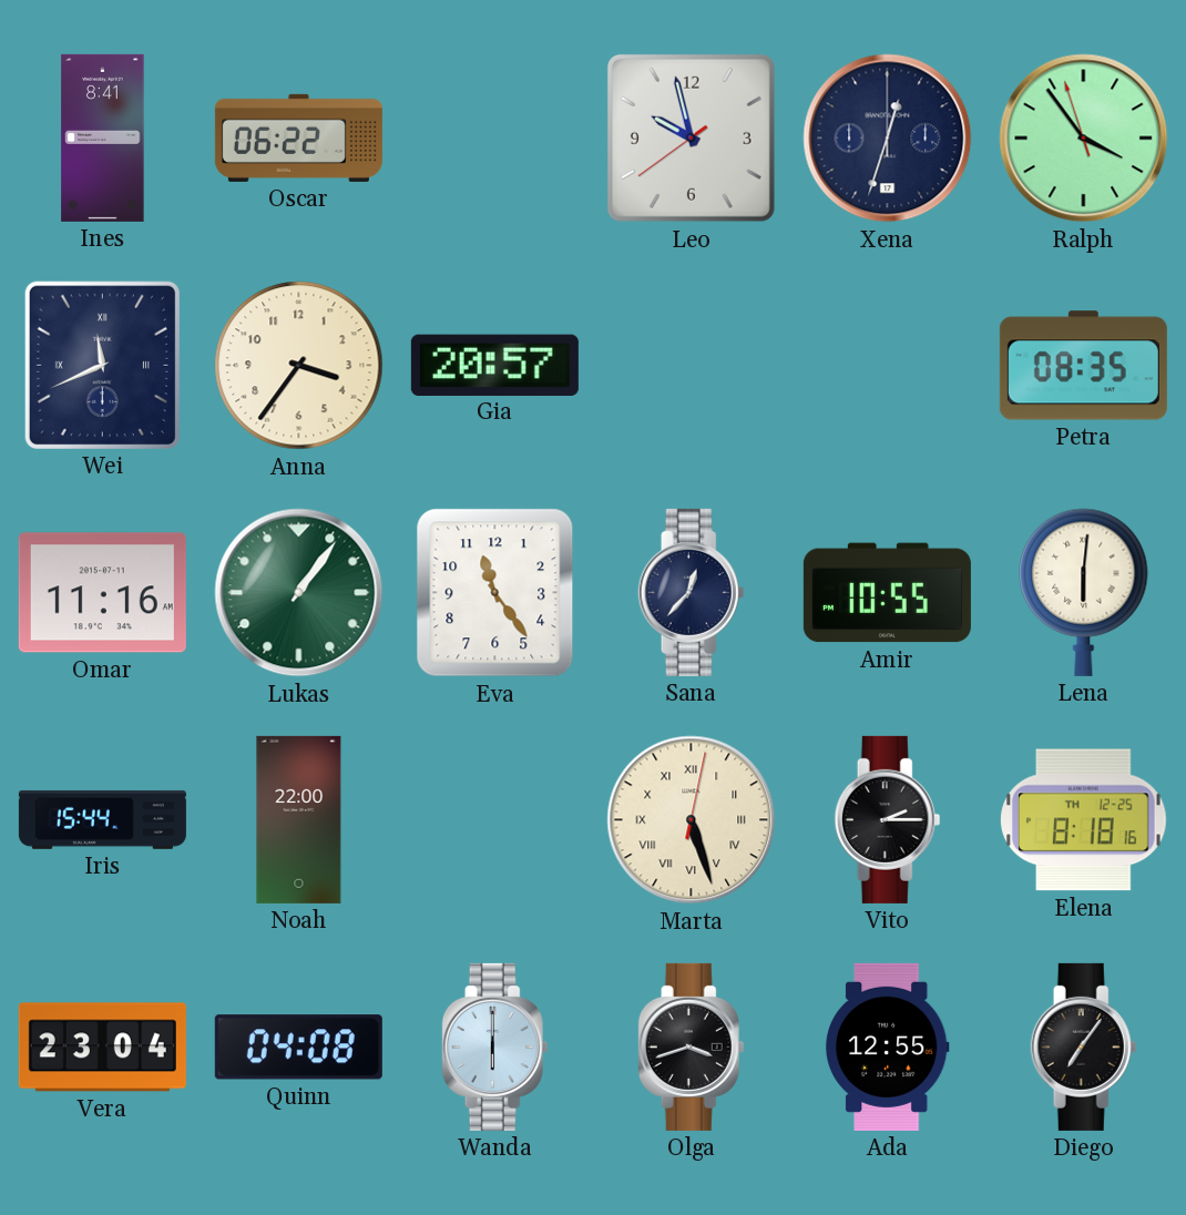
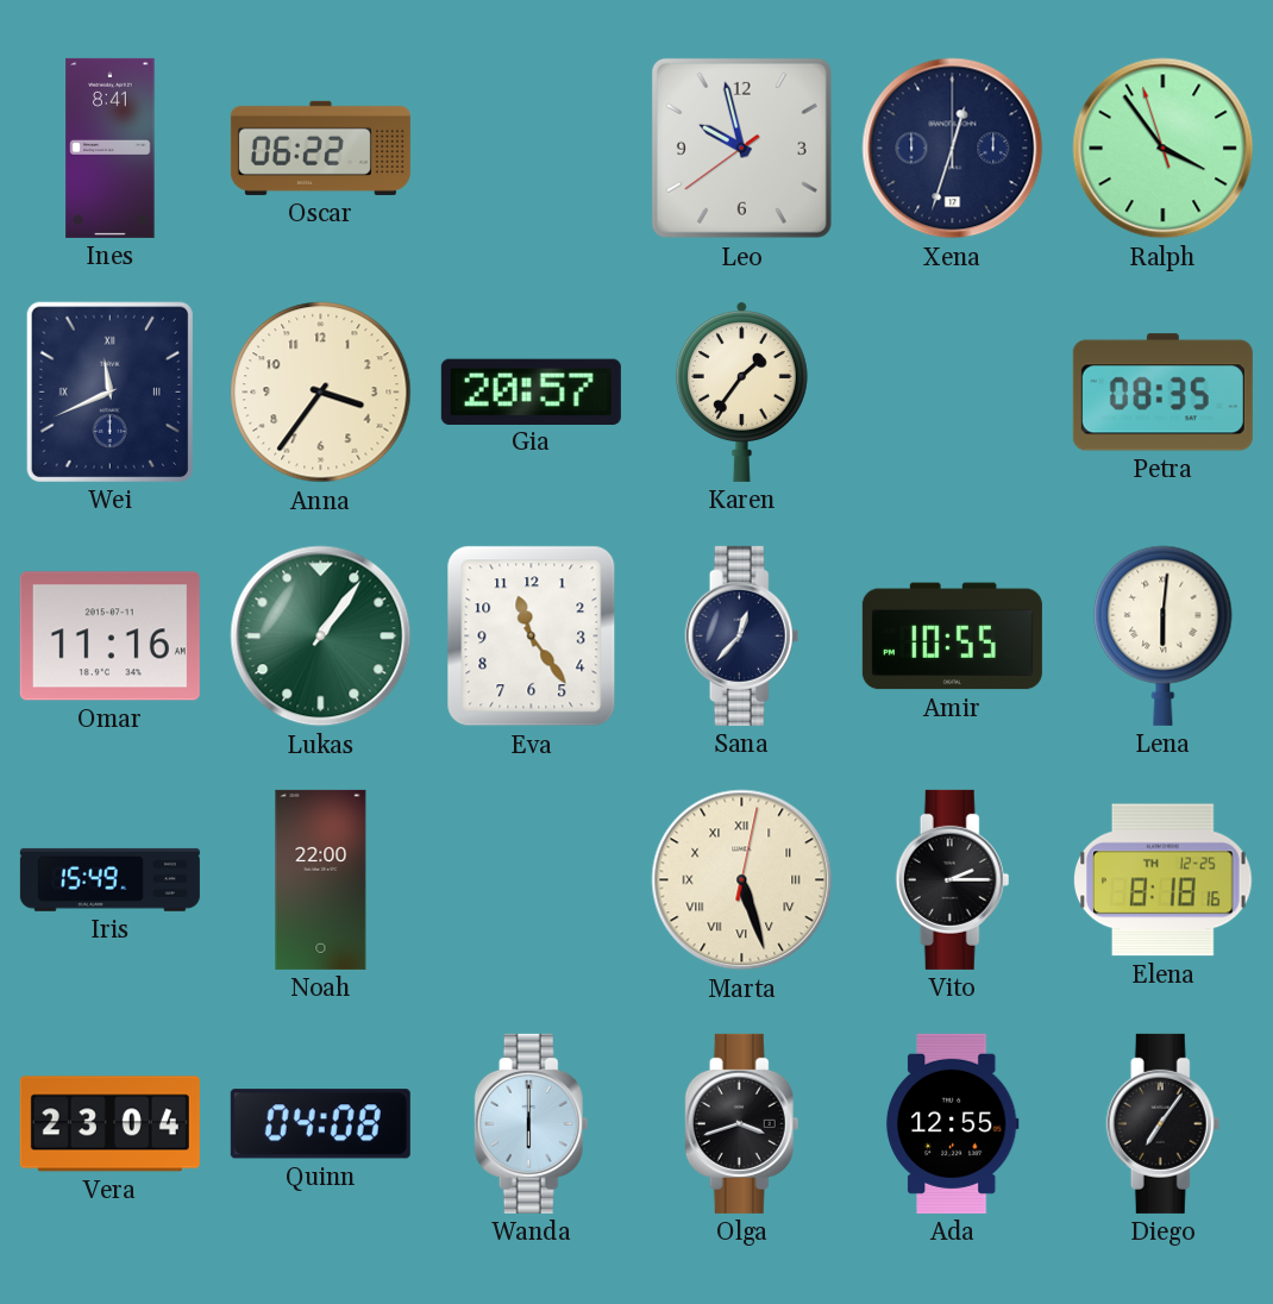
Karen: none -> 1:36
Iris: 15:44 -> 15:49
